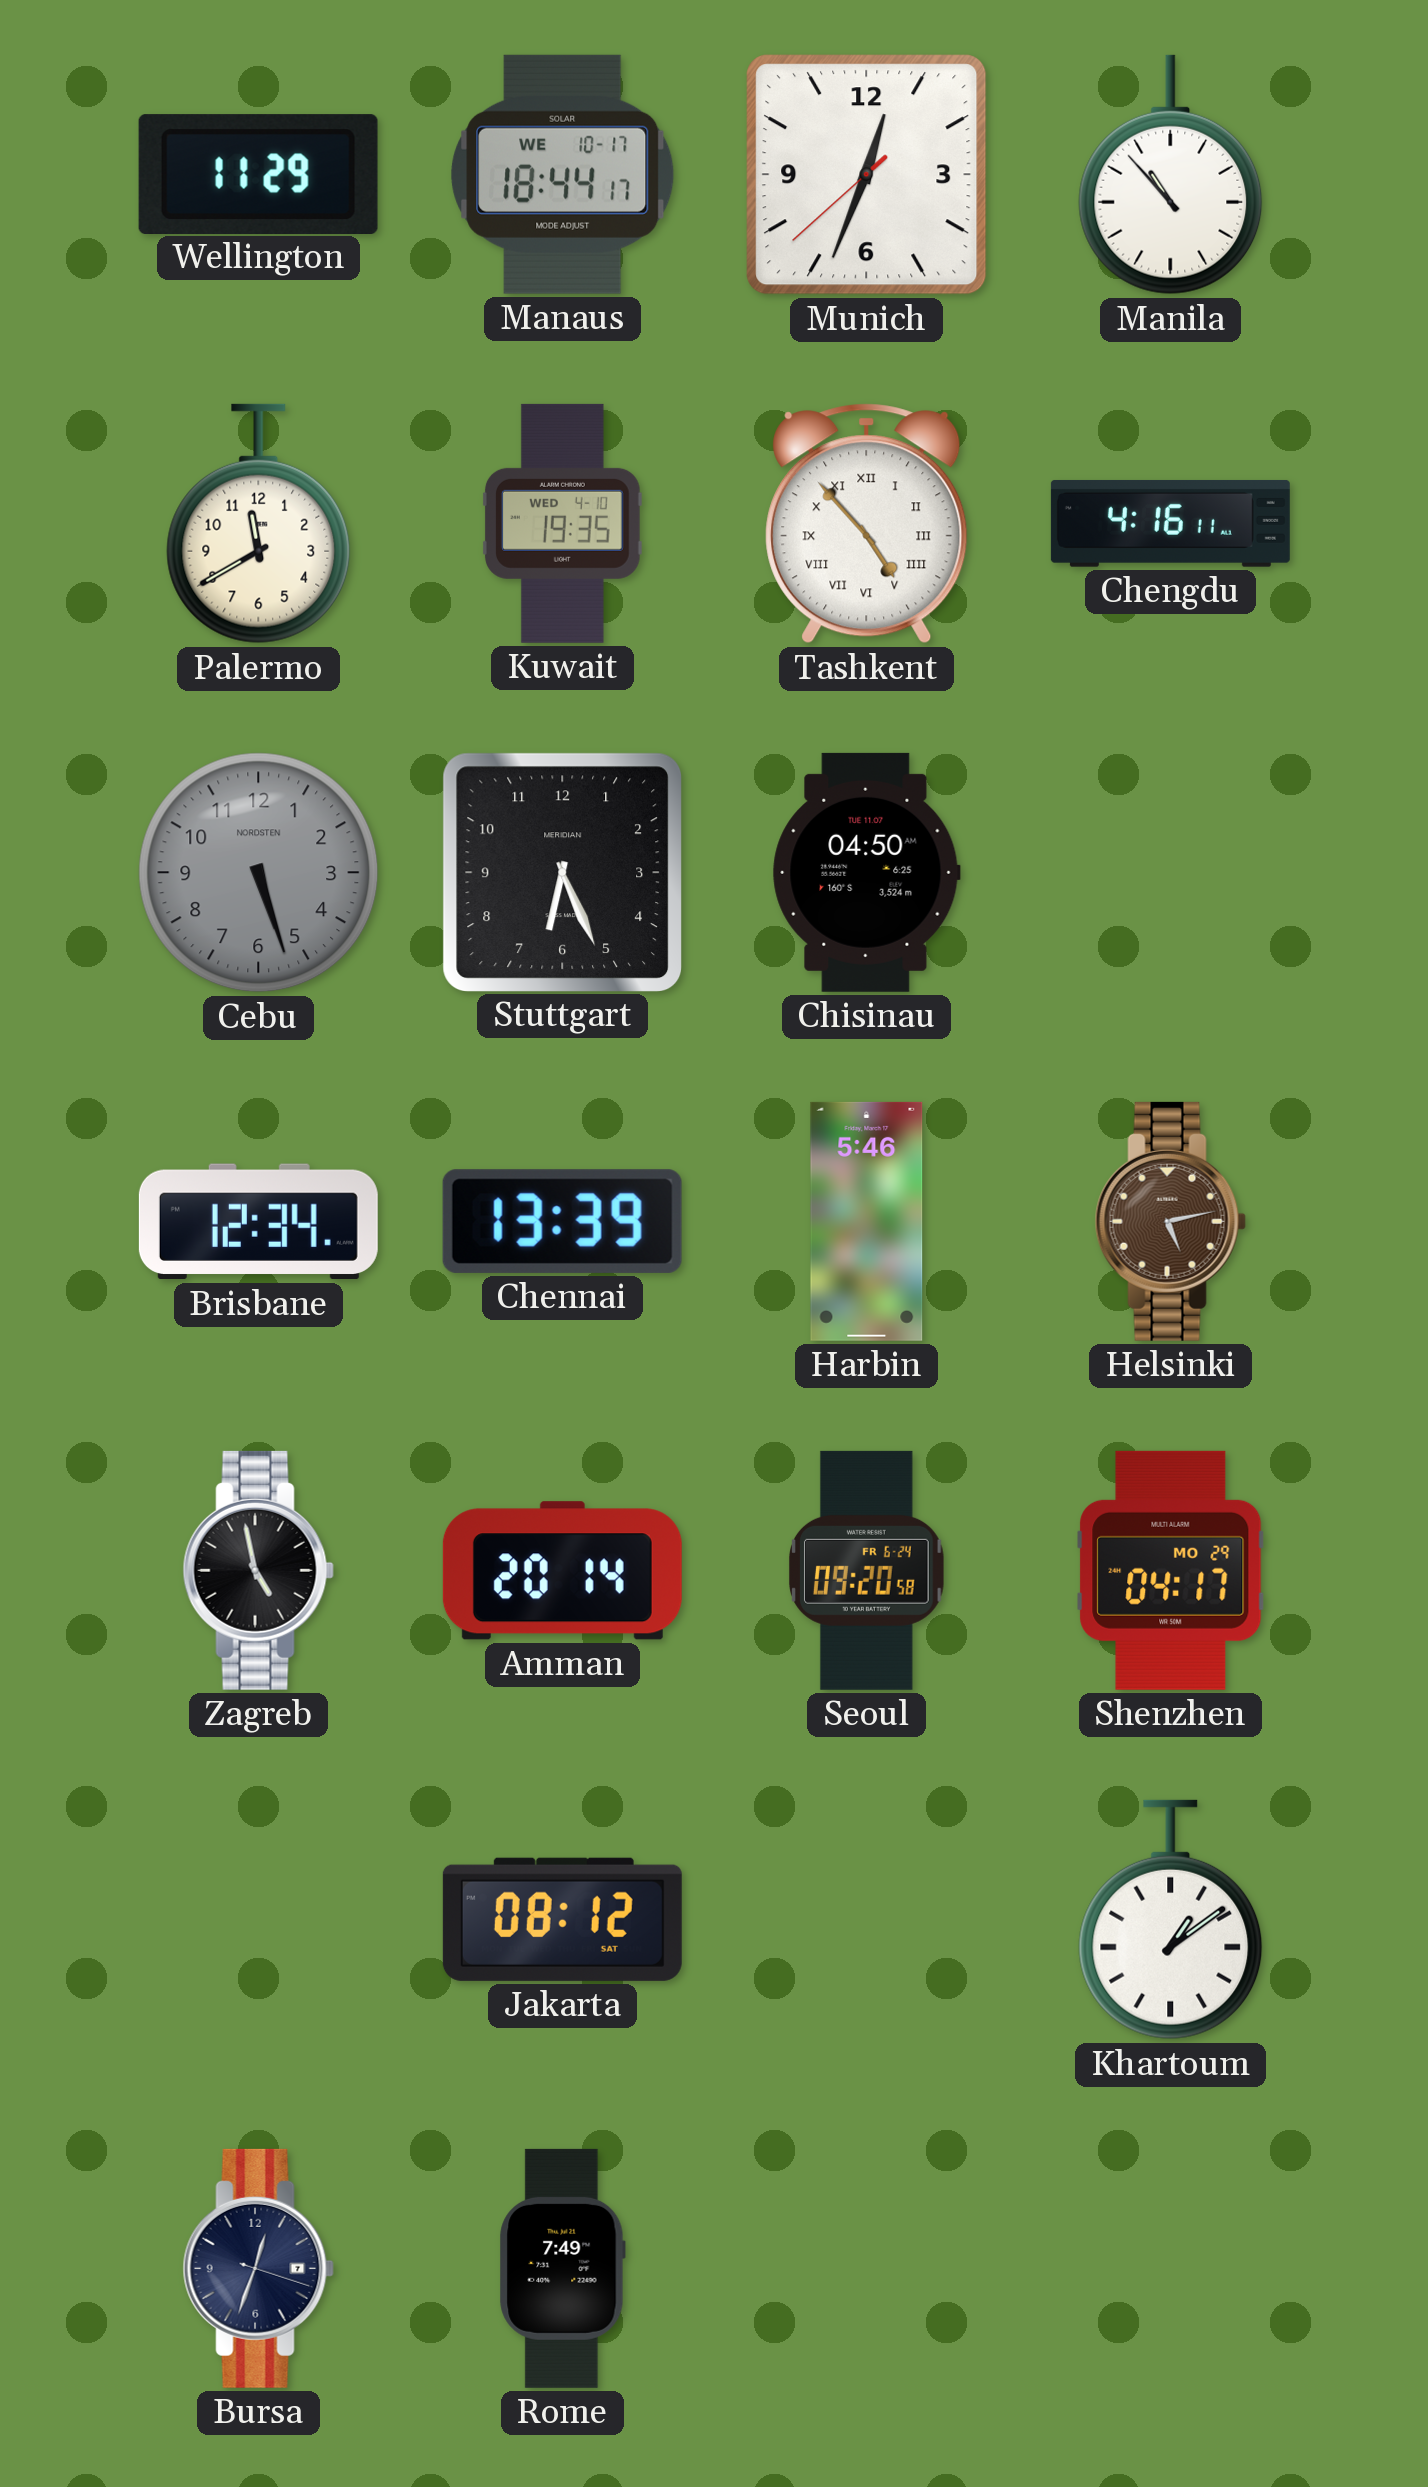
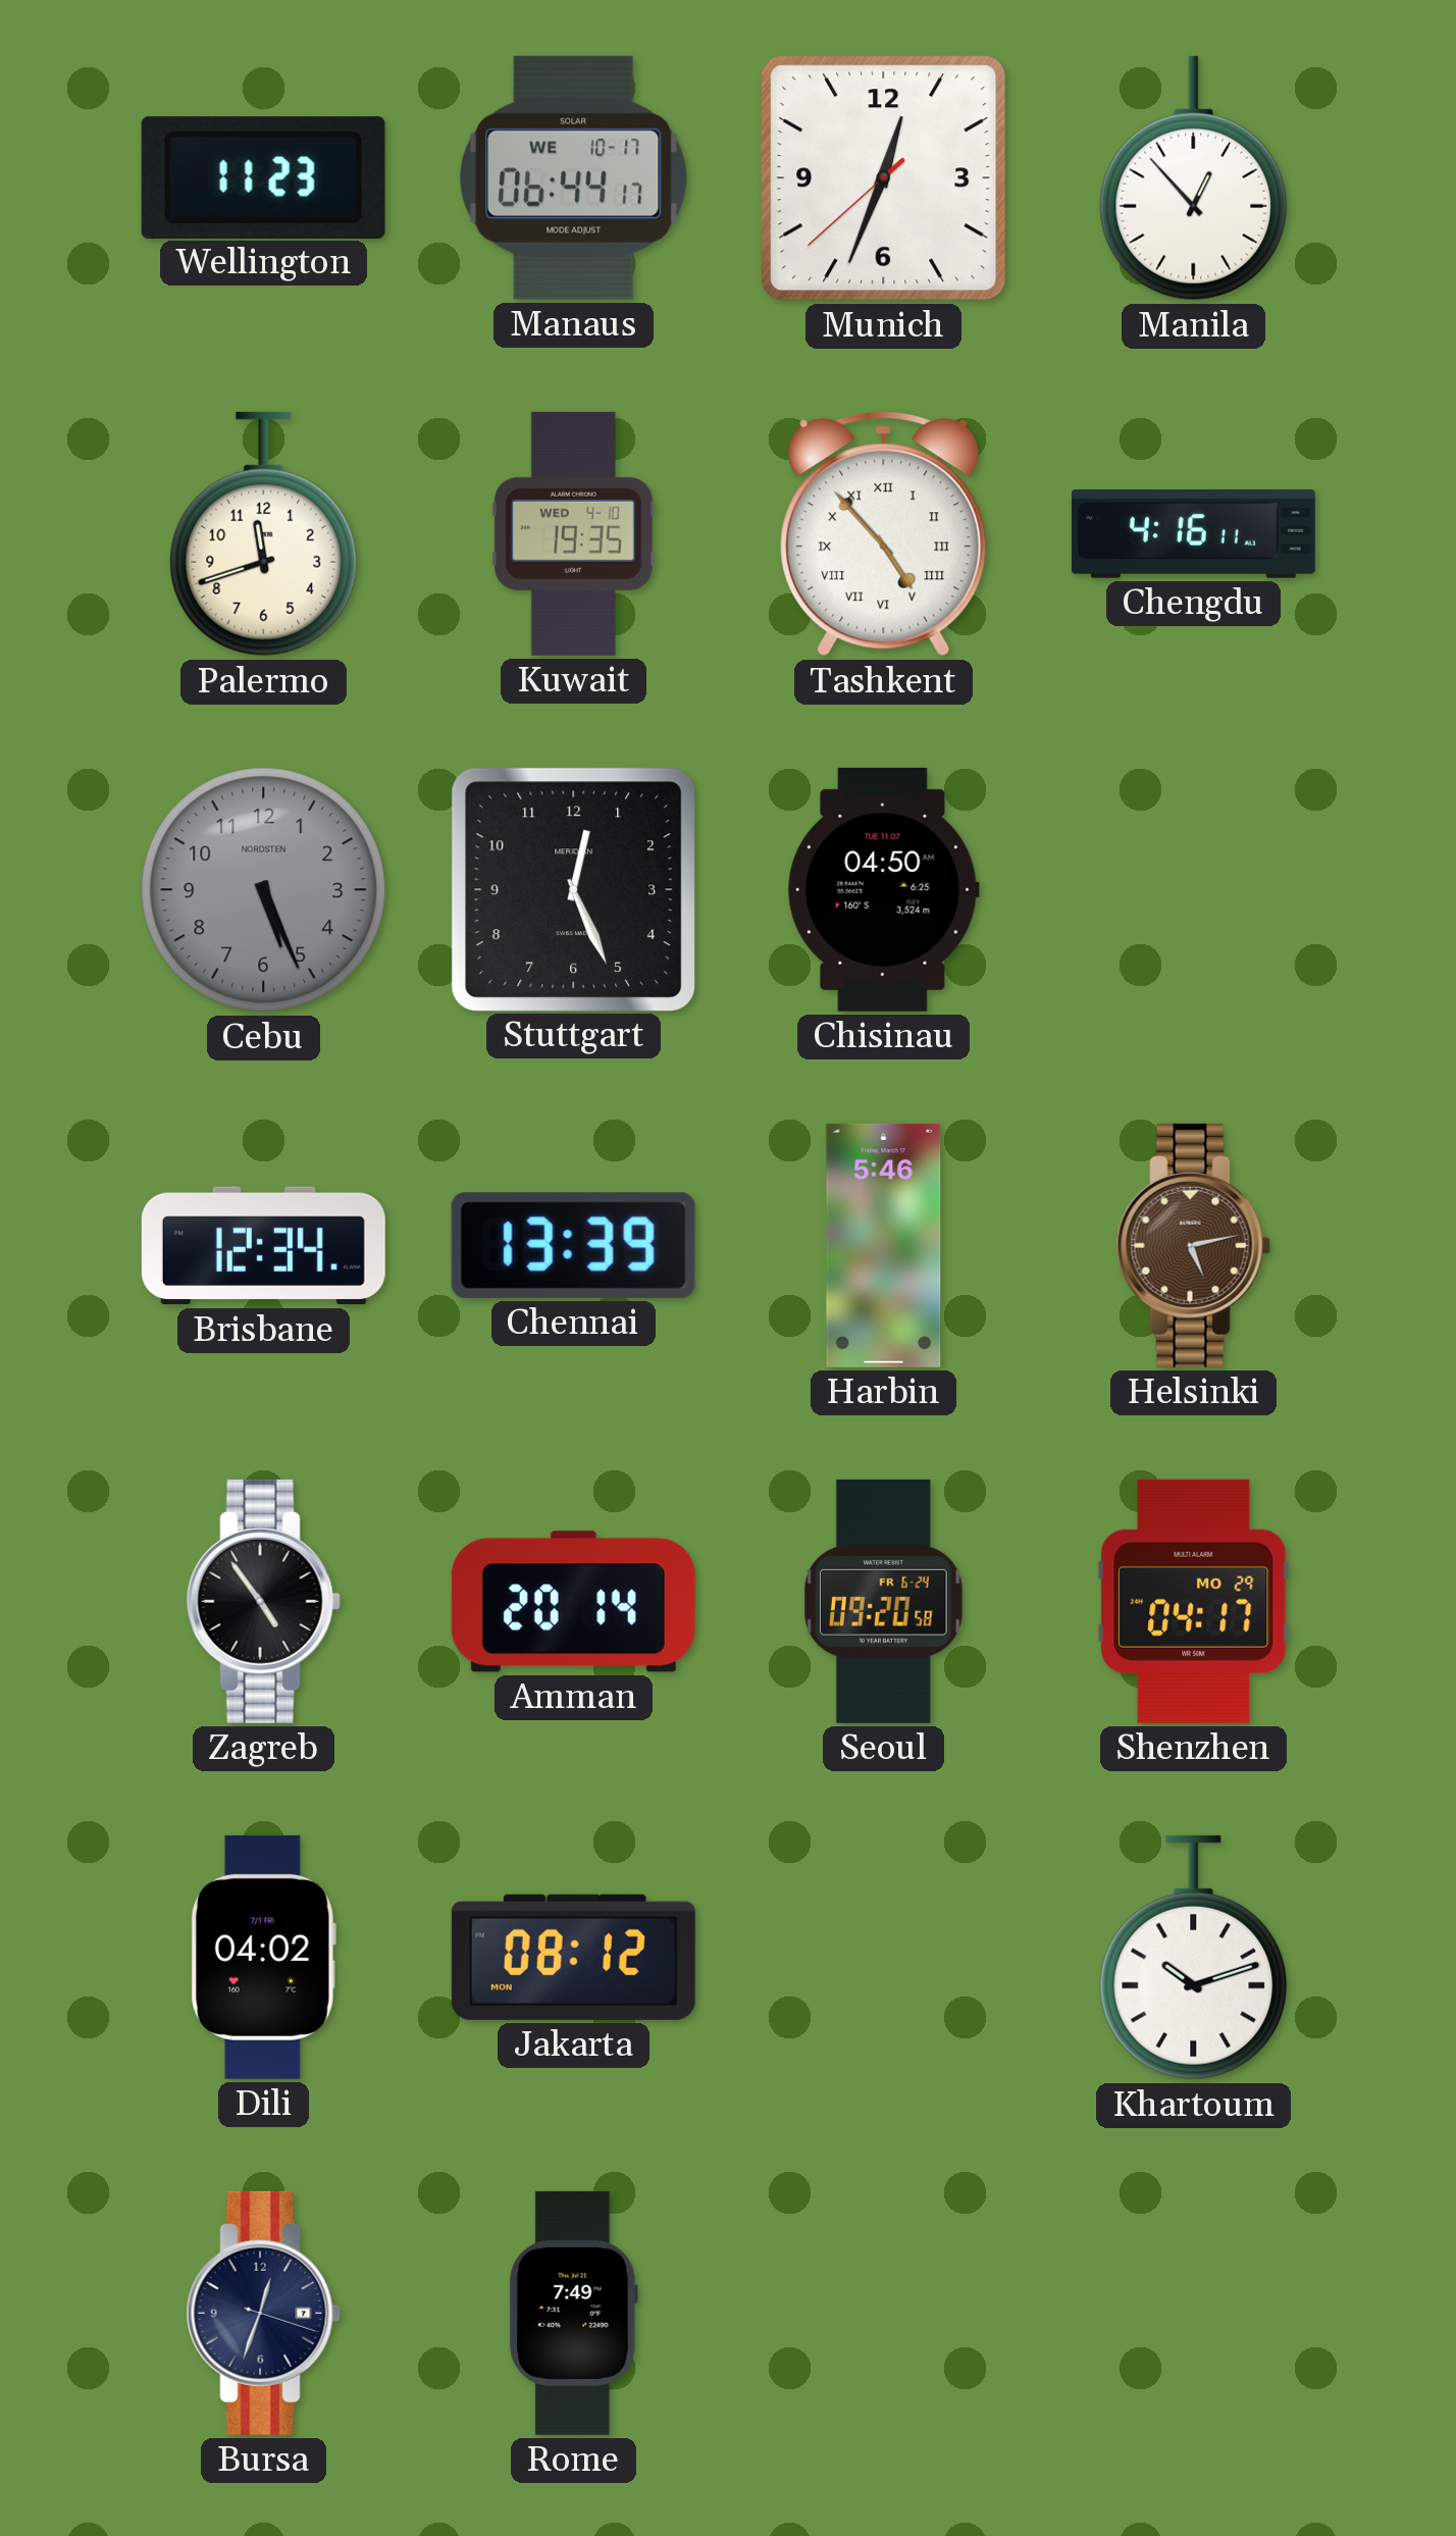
Wellington: 11:29 -> 11:23
Manaus: 18:44 -> 06:44
Manila: 10:53 -> 12:53
Palermo: 11:40 -> 11:42
Cebu: 5:27 -> 5:26
Stuttgart: 6:26 -> 12:26
Zagreb: 4:58 -> 4:54
Dili: none -> 04:02
Jakarta date: SAT -> MON
Khartoum: 1:09 -> 10:12
